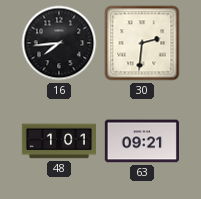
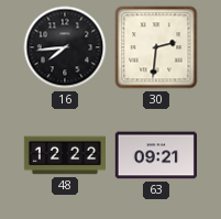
48: 1:01 -> 12:22
